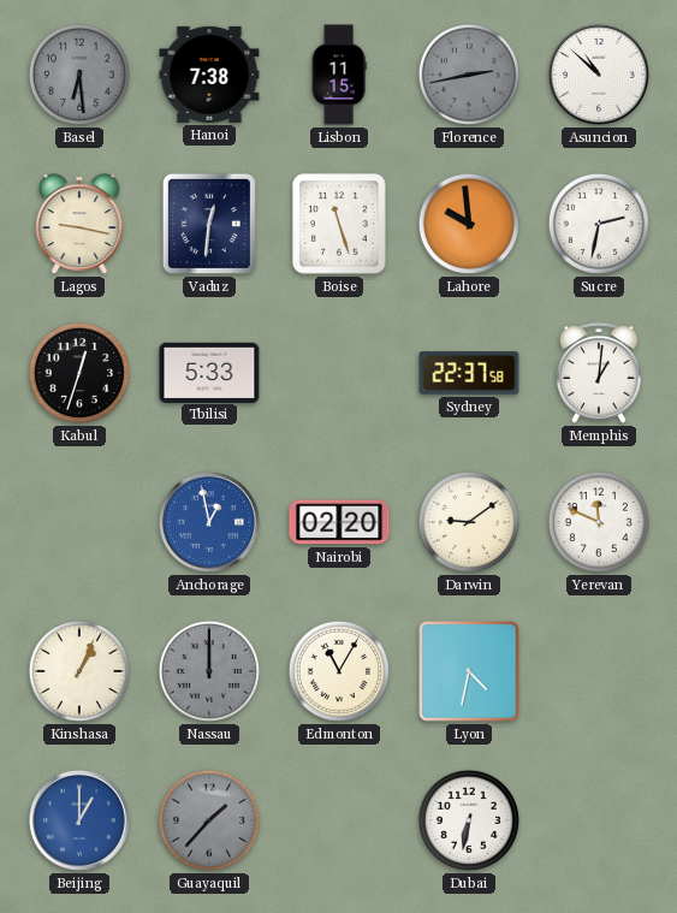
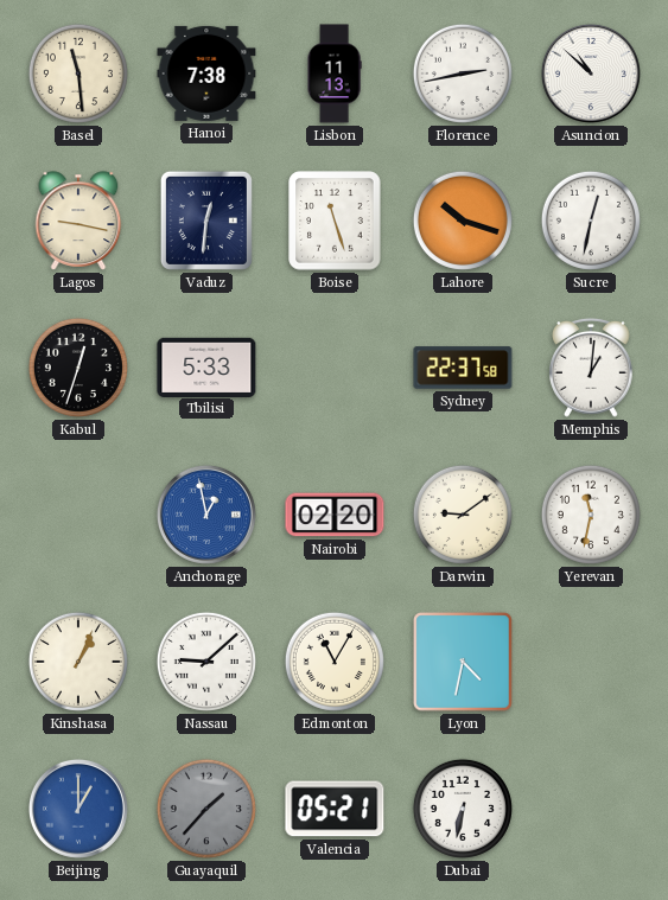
Basel: 6:29 -> 11:29
Basel dial: grey -> cream
Lisbon: 11:15 -> 11:13
Florence dial: grey -> white
Lahore: 9:59 -> 10:18
Sucre: 2:32 -> 12:32
Yerevan: 11:49 -> 11:32
Nassau: 12:00 -> 9:08
Nassau dial: grey -> white
Valencia: none -> 05:21
